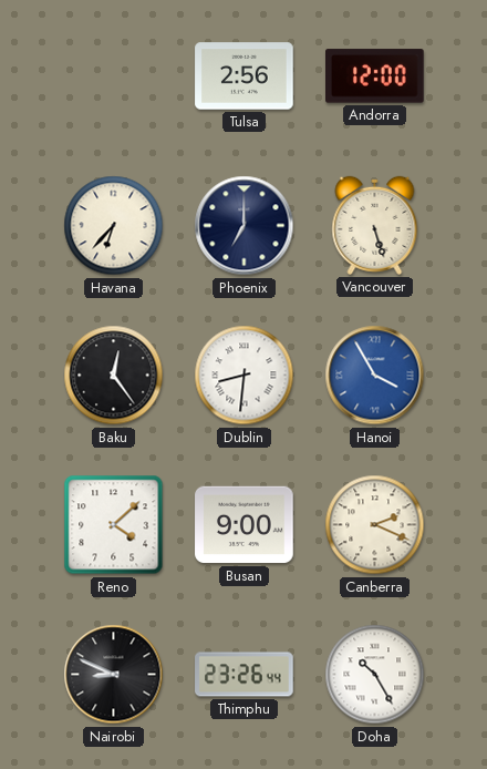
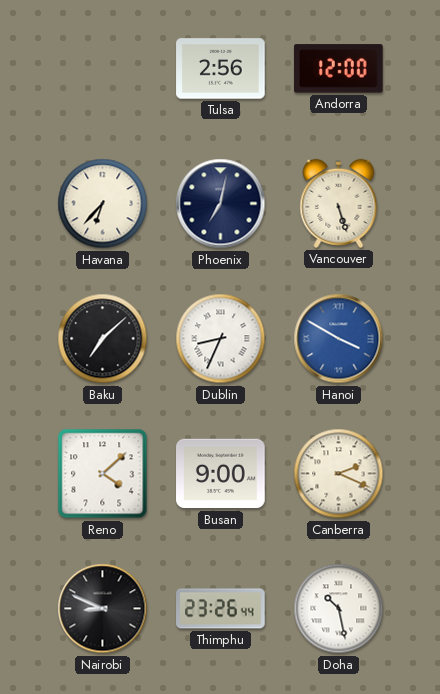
Phoenix: 7:00 -> 7:02
Baku: 12:24 -> 7:08
Dublin: 8:31 -> 8:34
Hanoi: 3:55 -> 3:50
Doha: 10:25 -> 10:28
